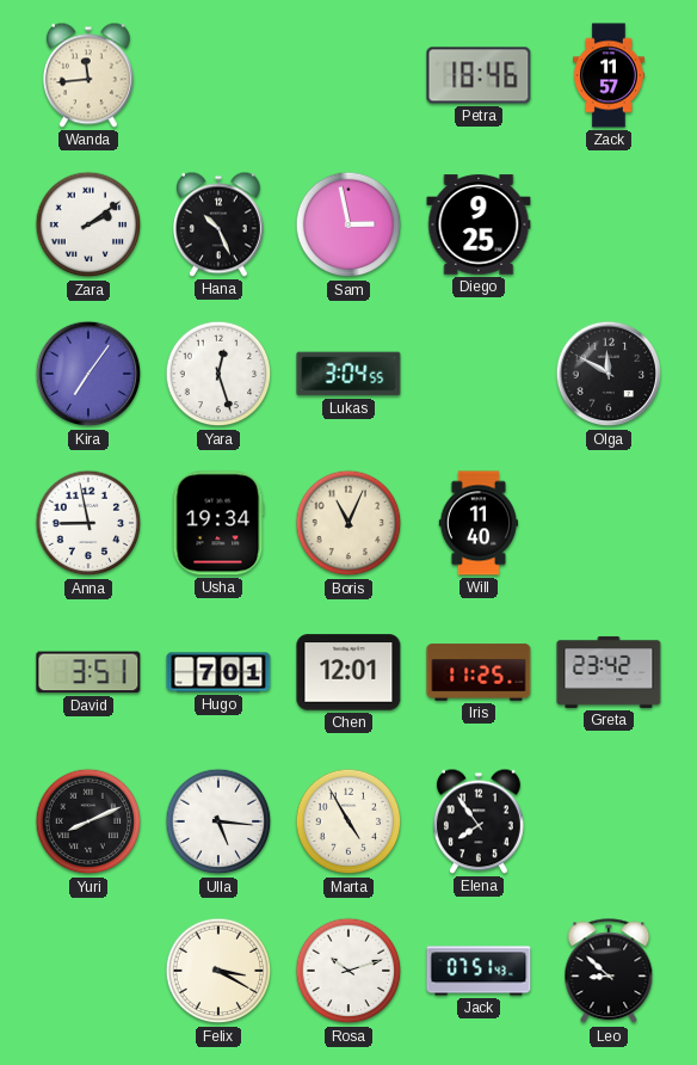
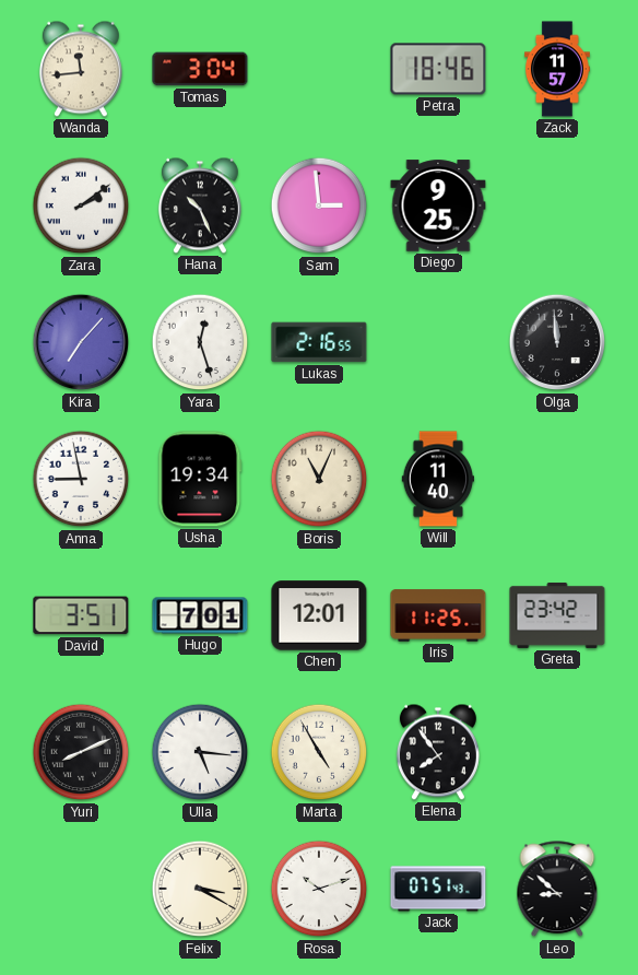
Tomas: none -> 3:04
Sam: 2:58 -> 2:59
Kira: 7:06 -> 7:07
Lukas: 3:04 -> 2:16
Olga: 11:50 -> 11:59
